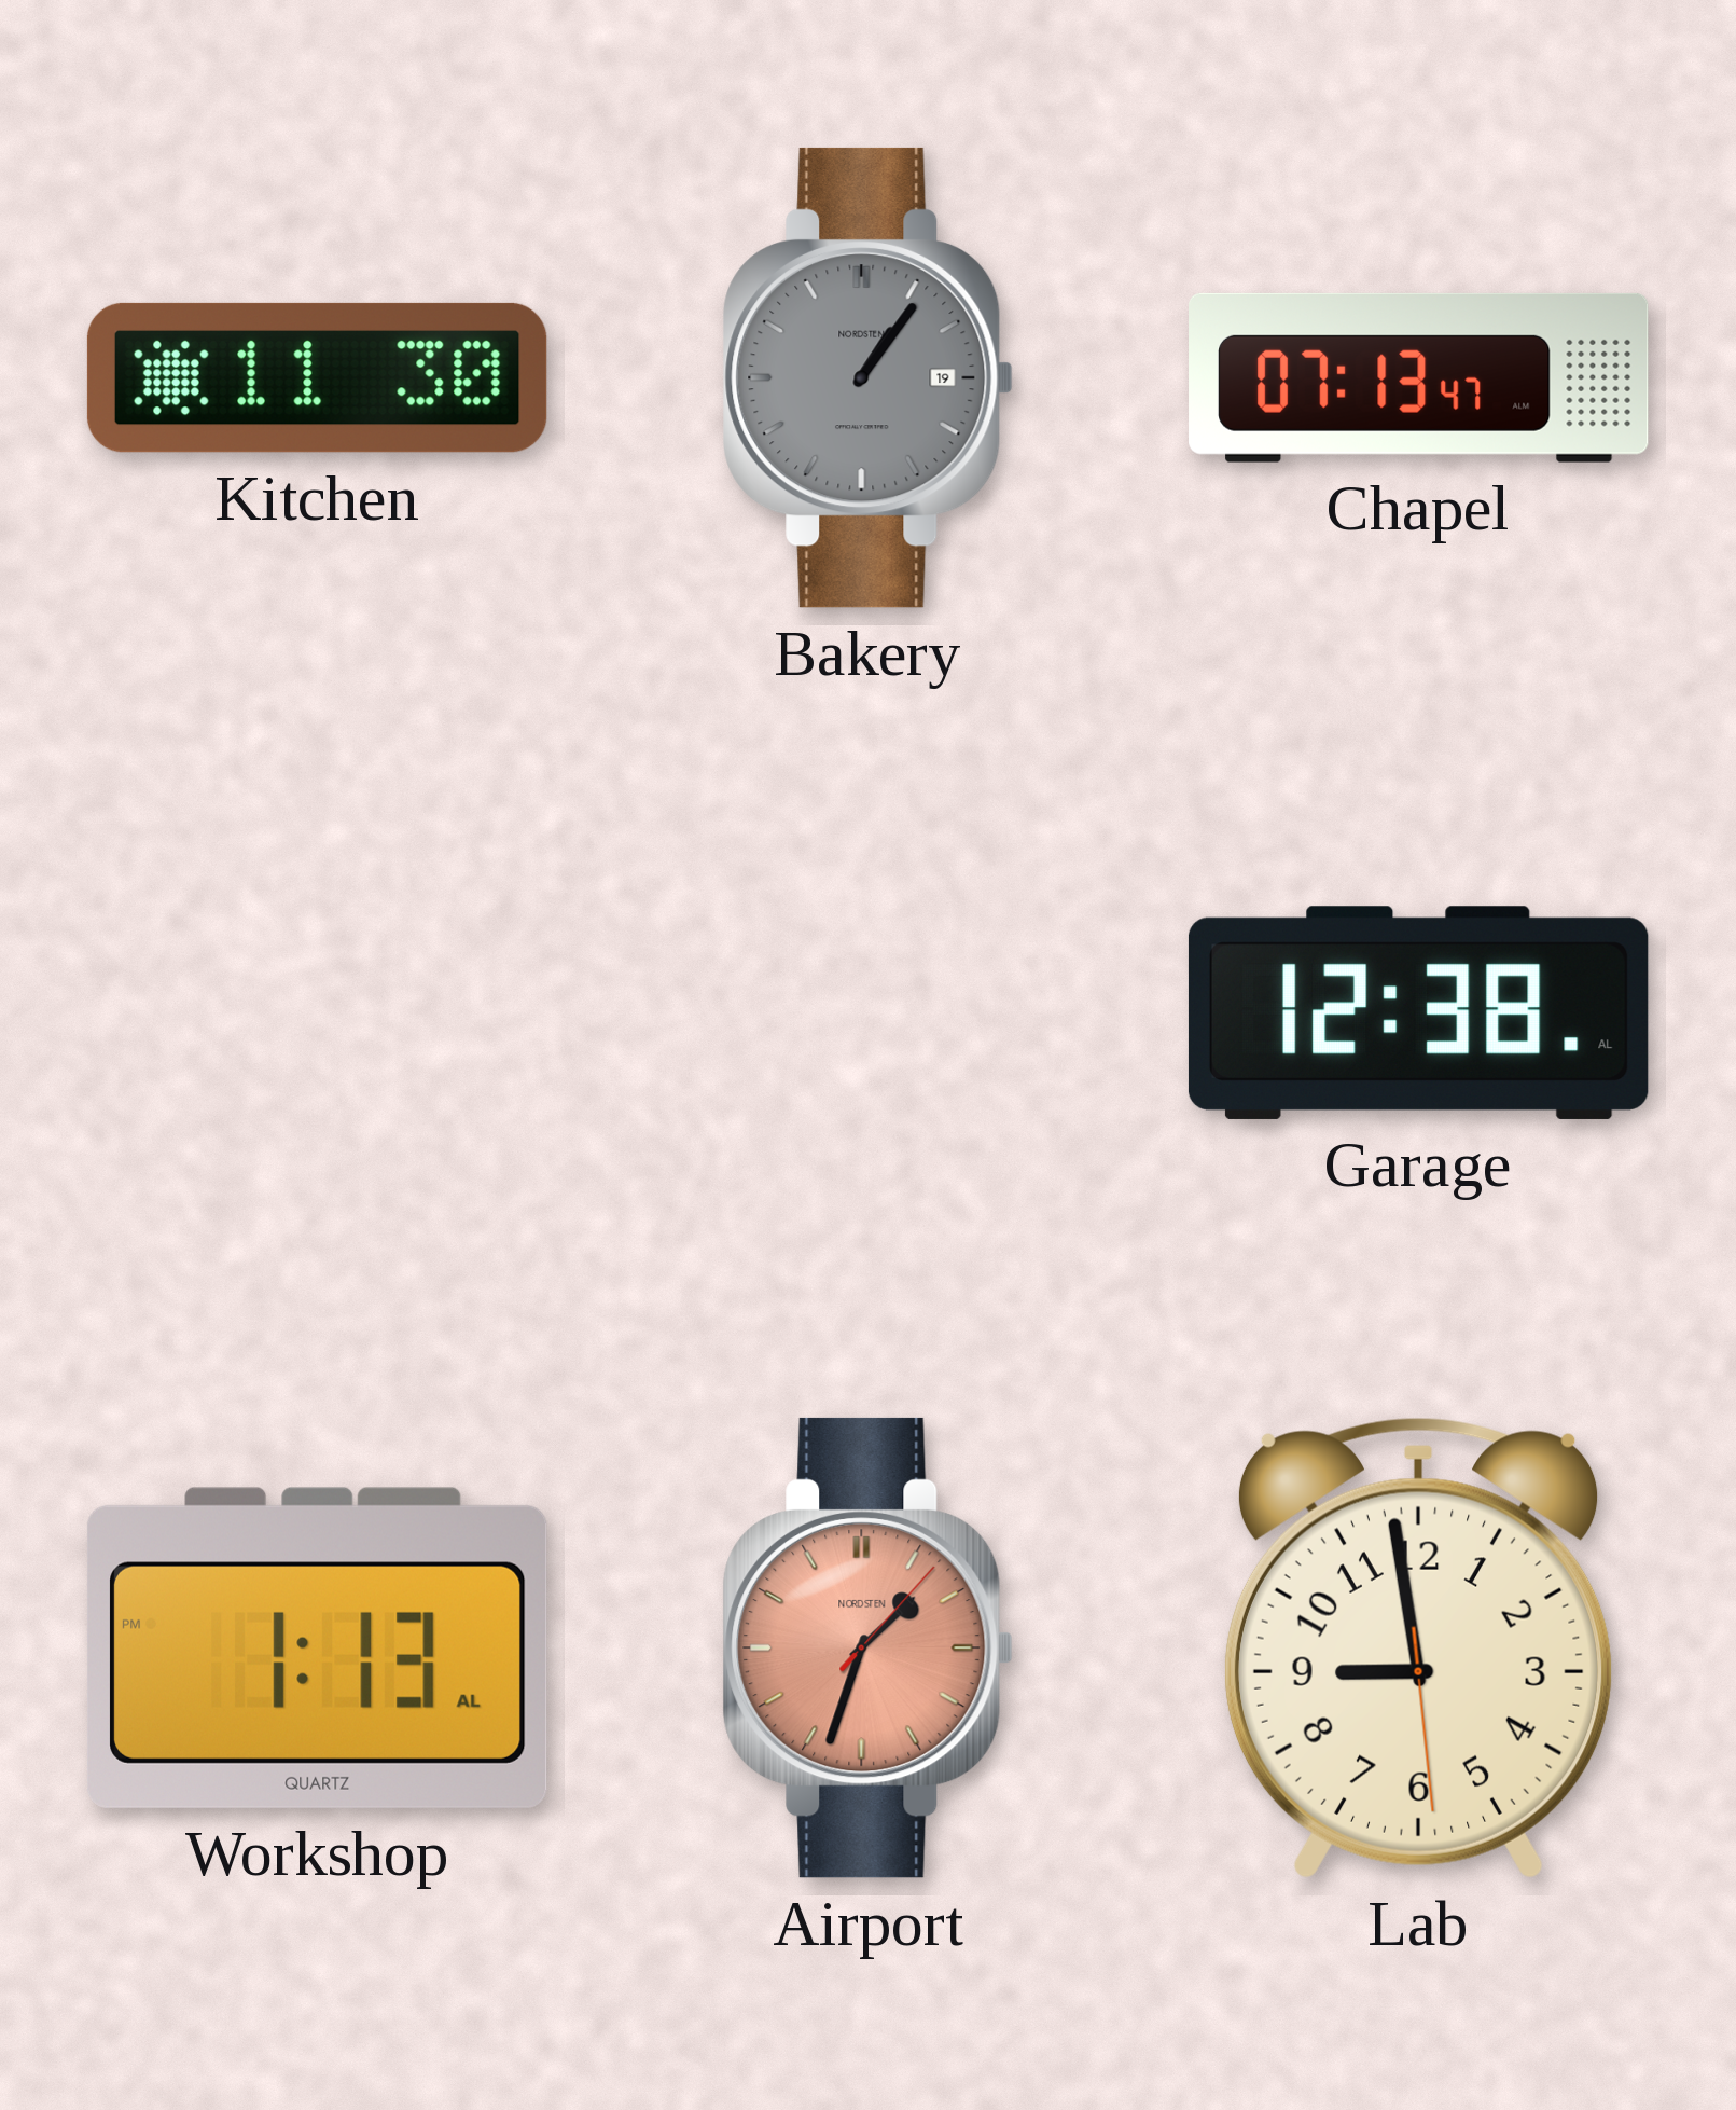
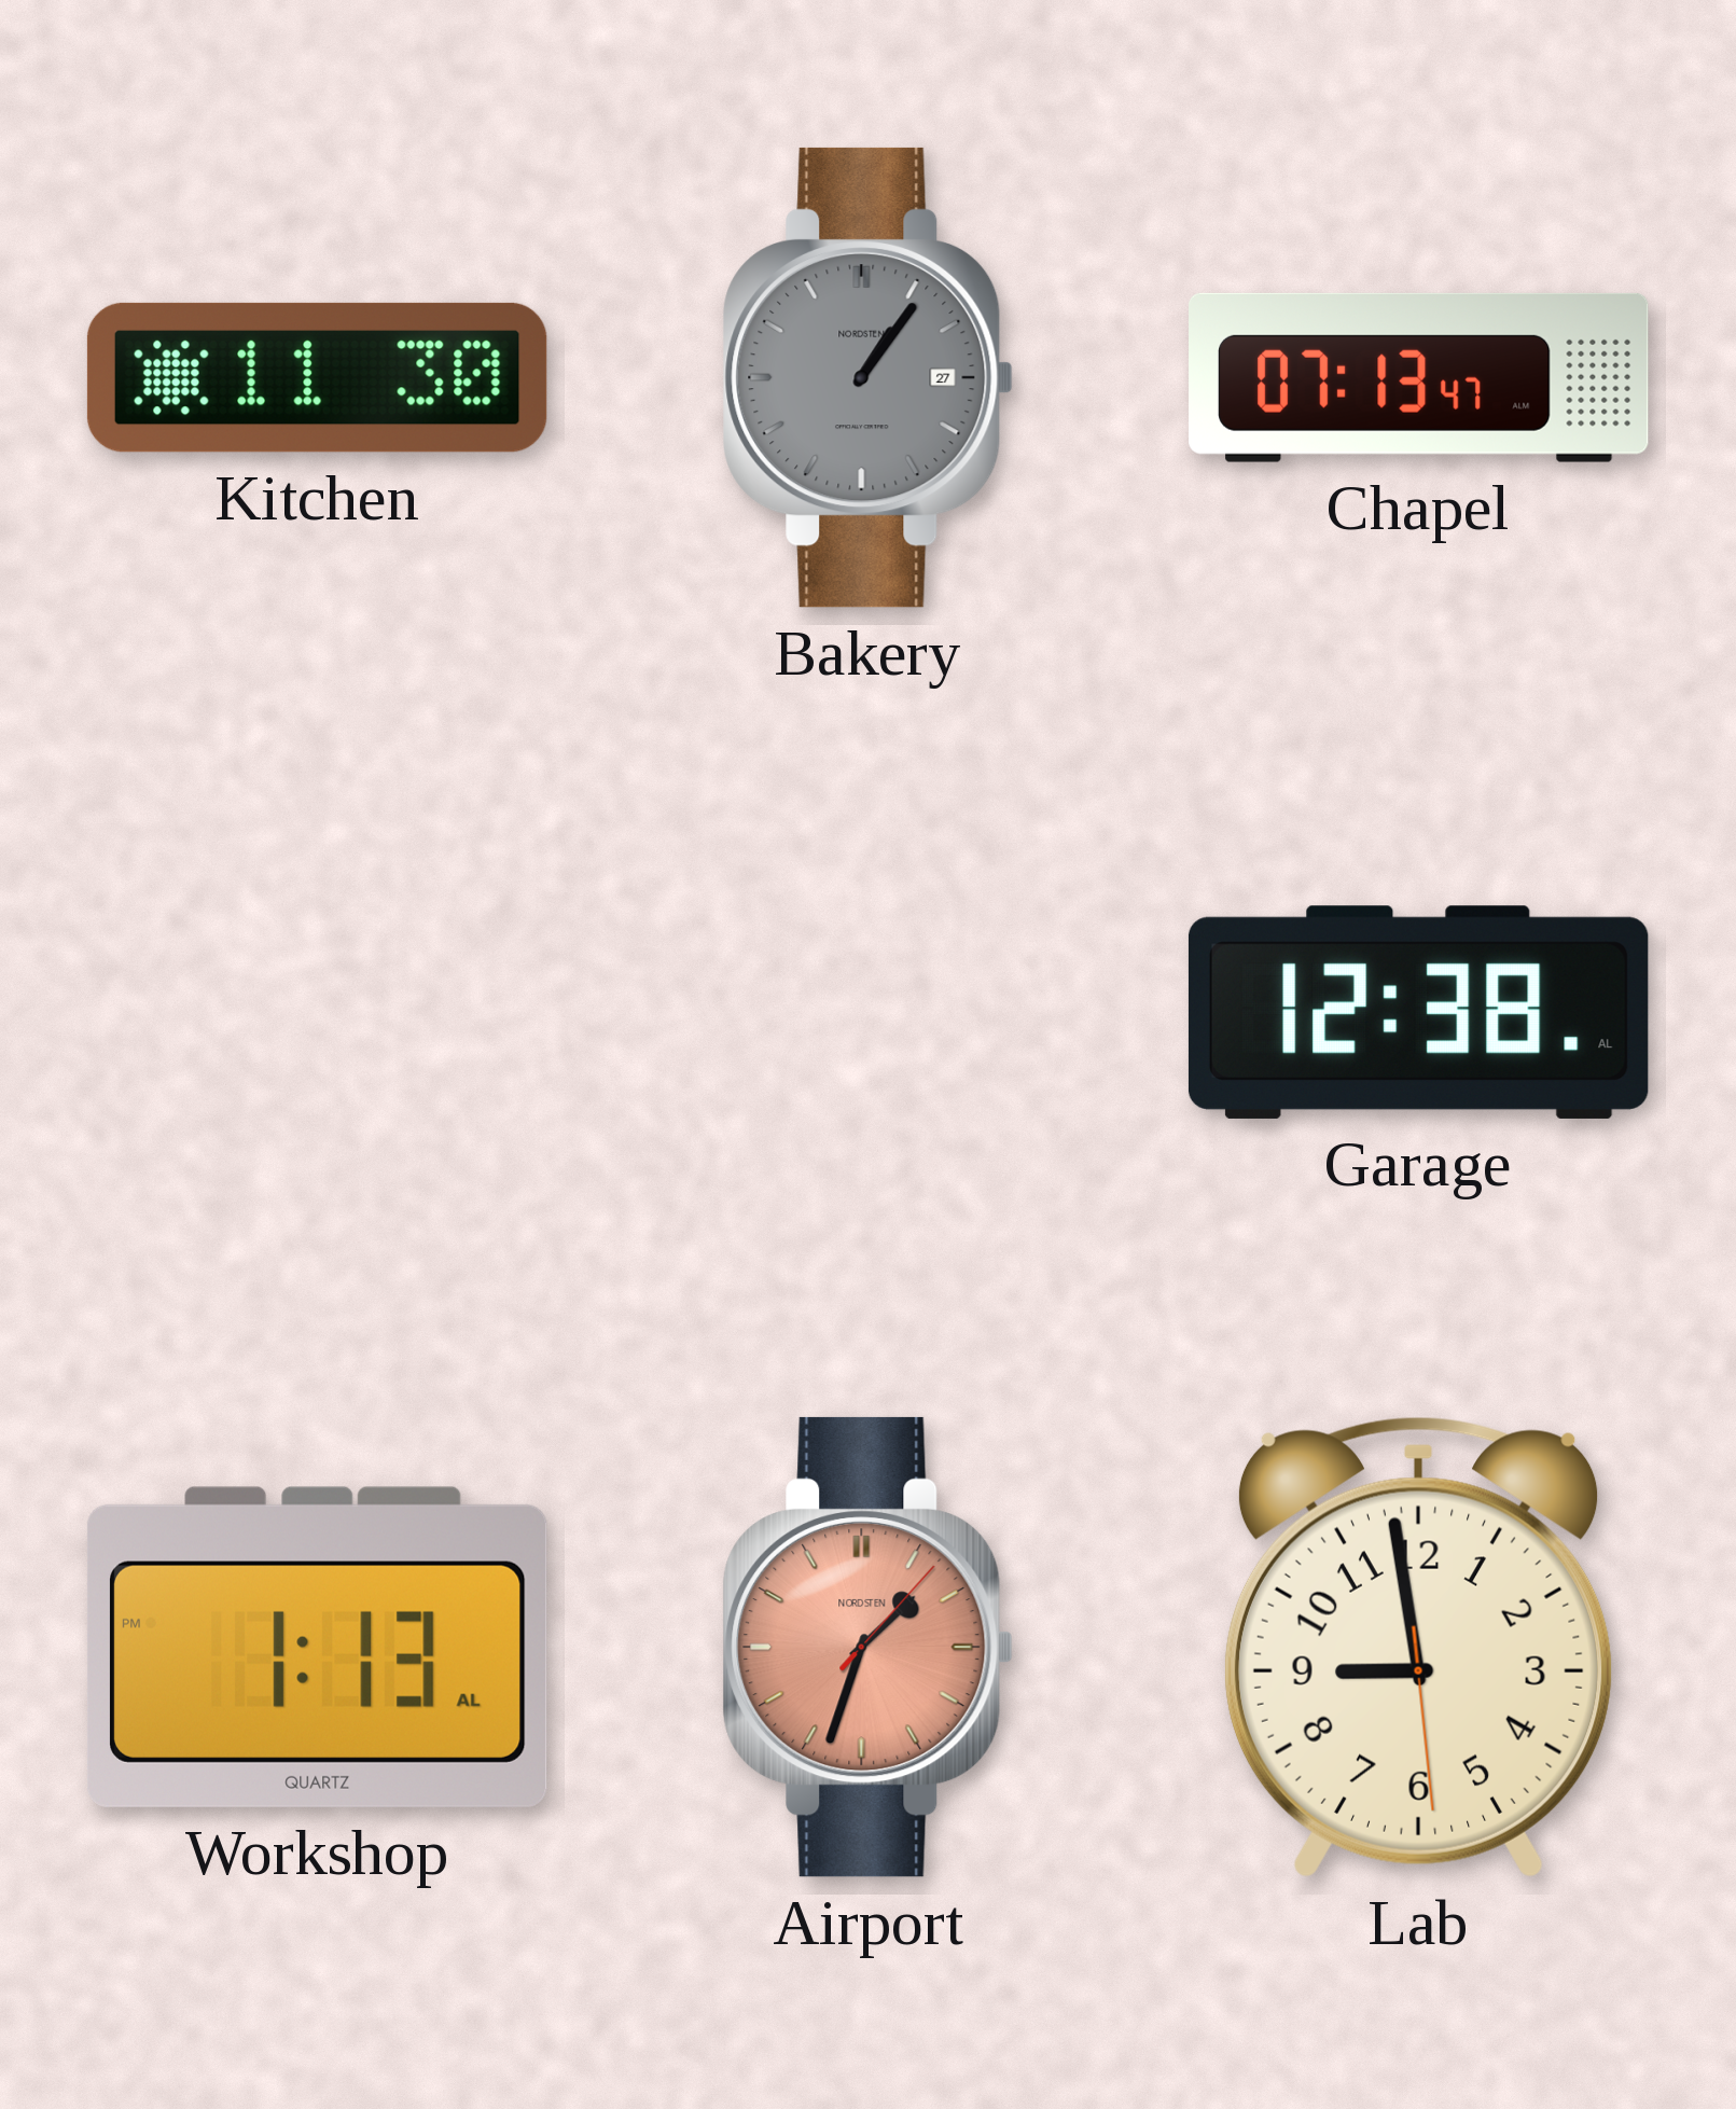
Bakery date: 19 -> 27
